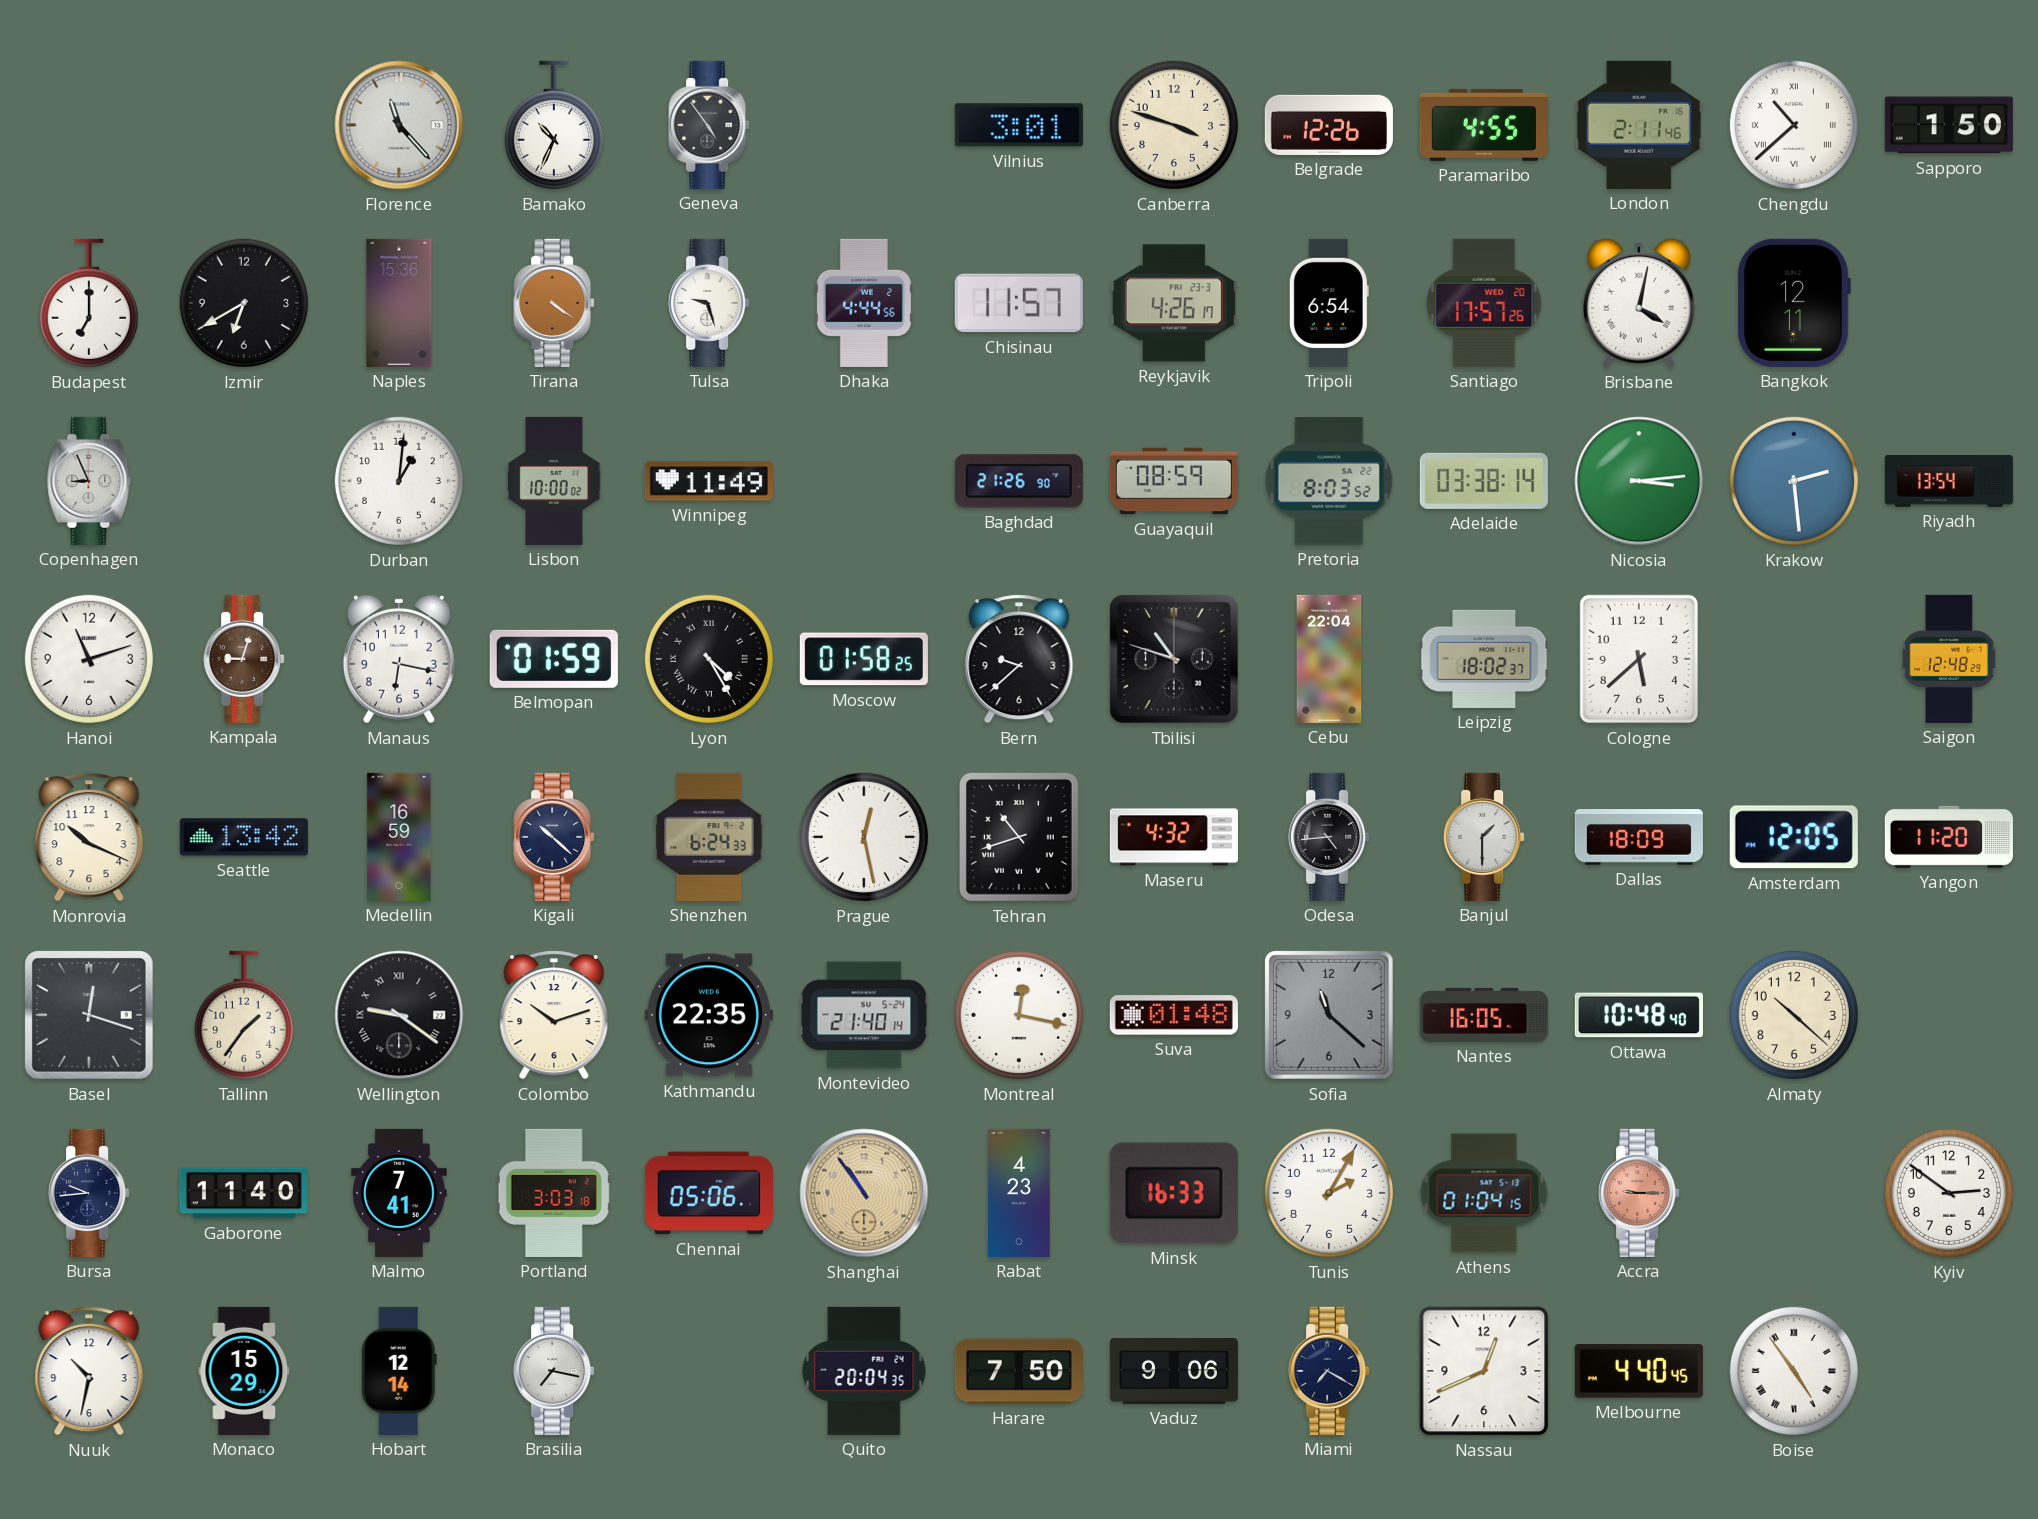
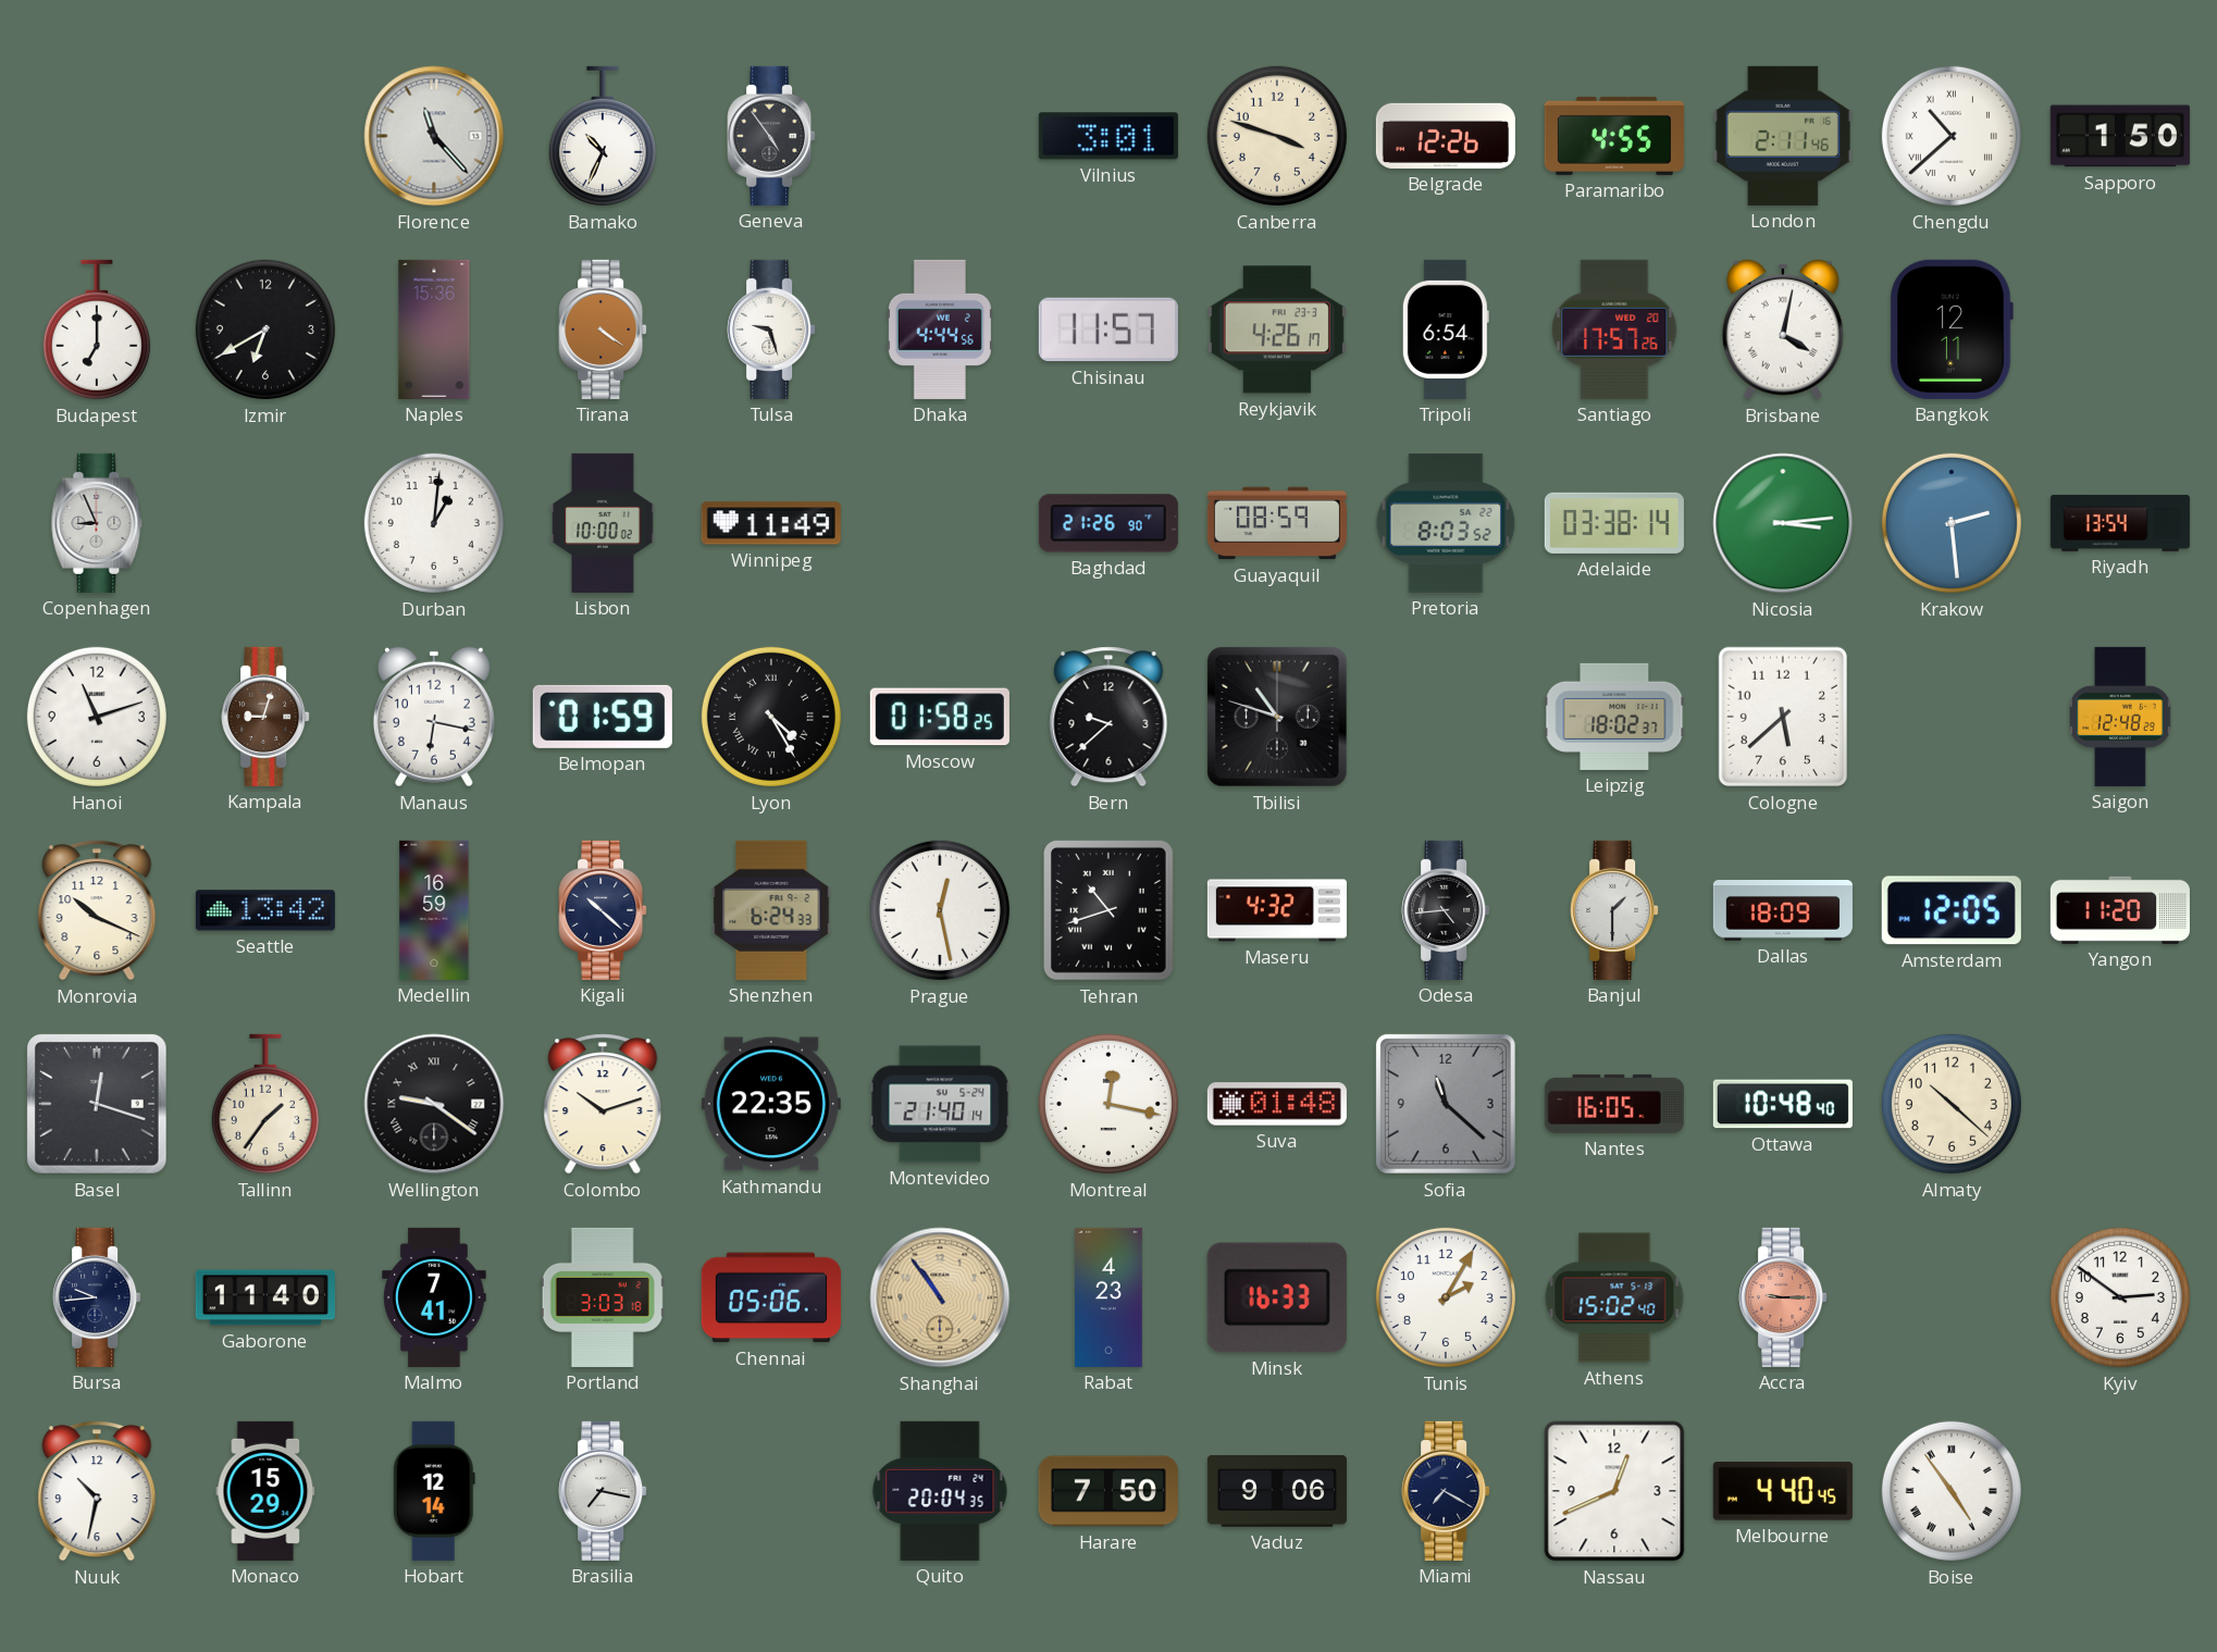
Cebu: 22:04 -> none
Athens: 01:04 -> 15:02
